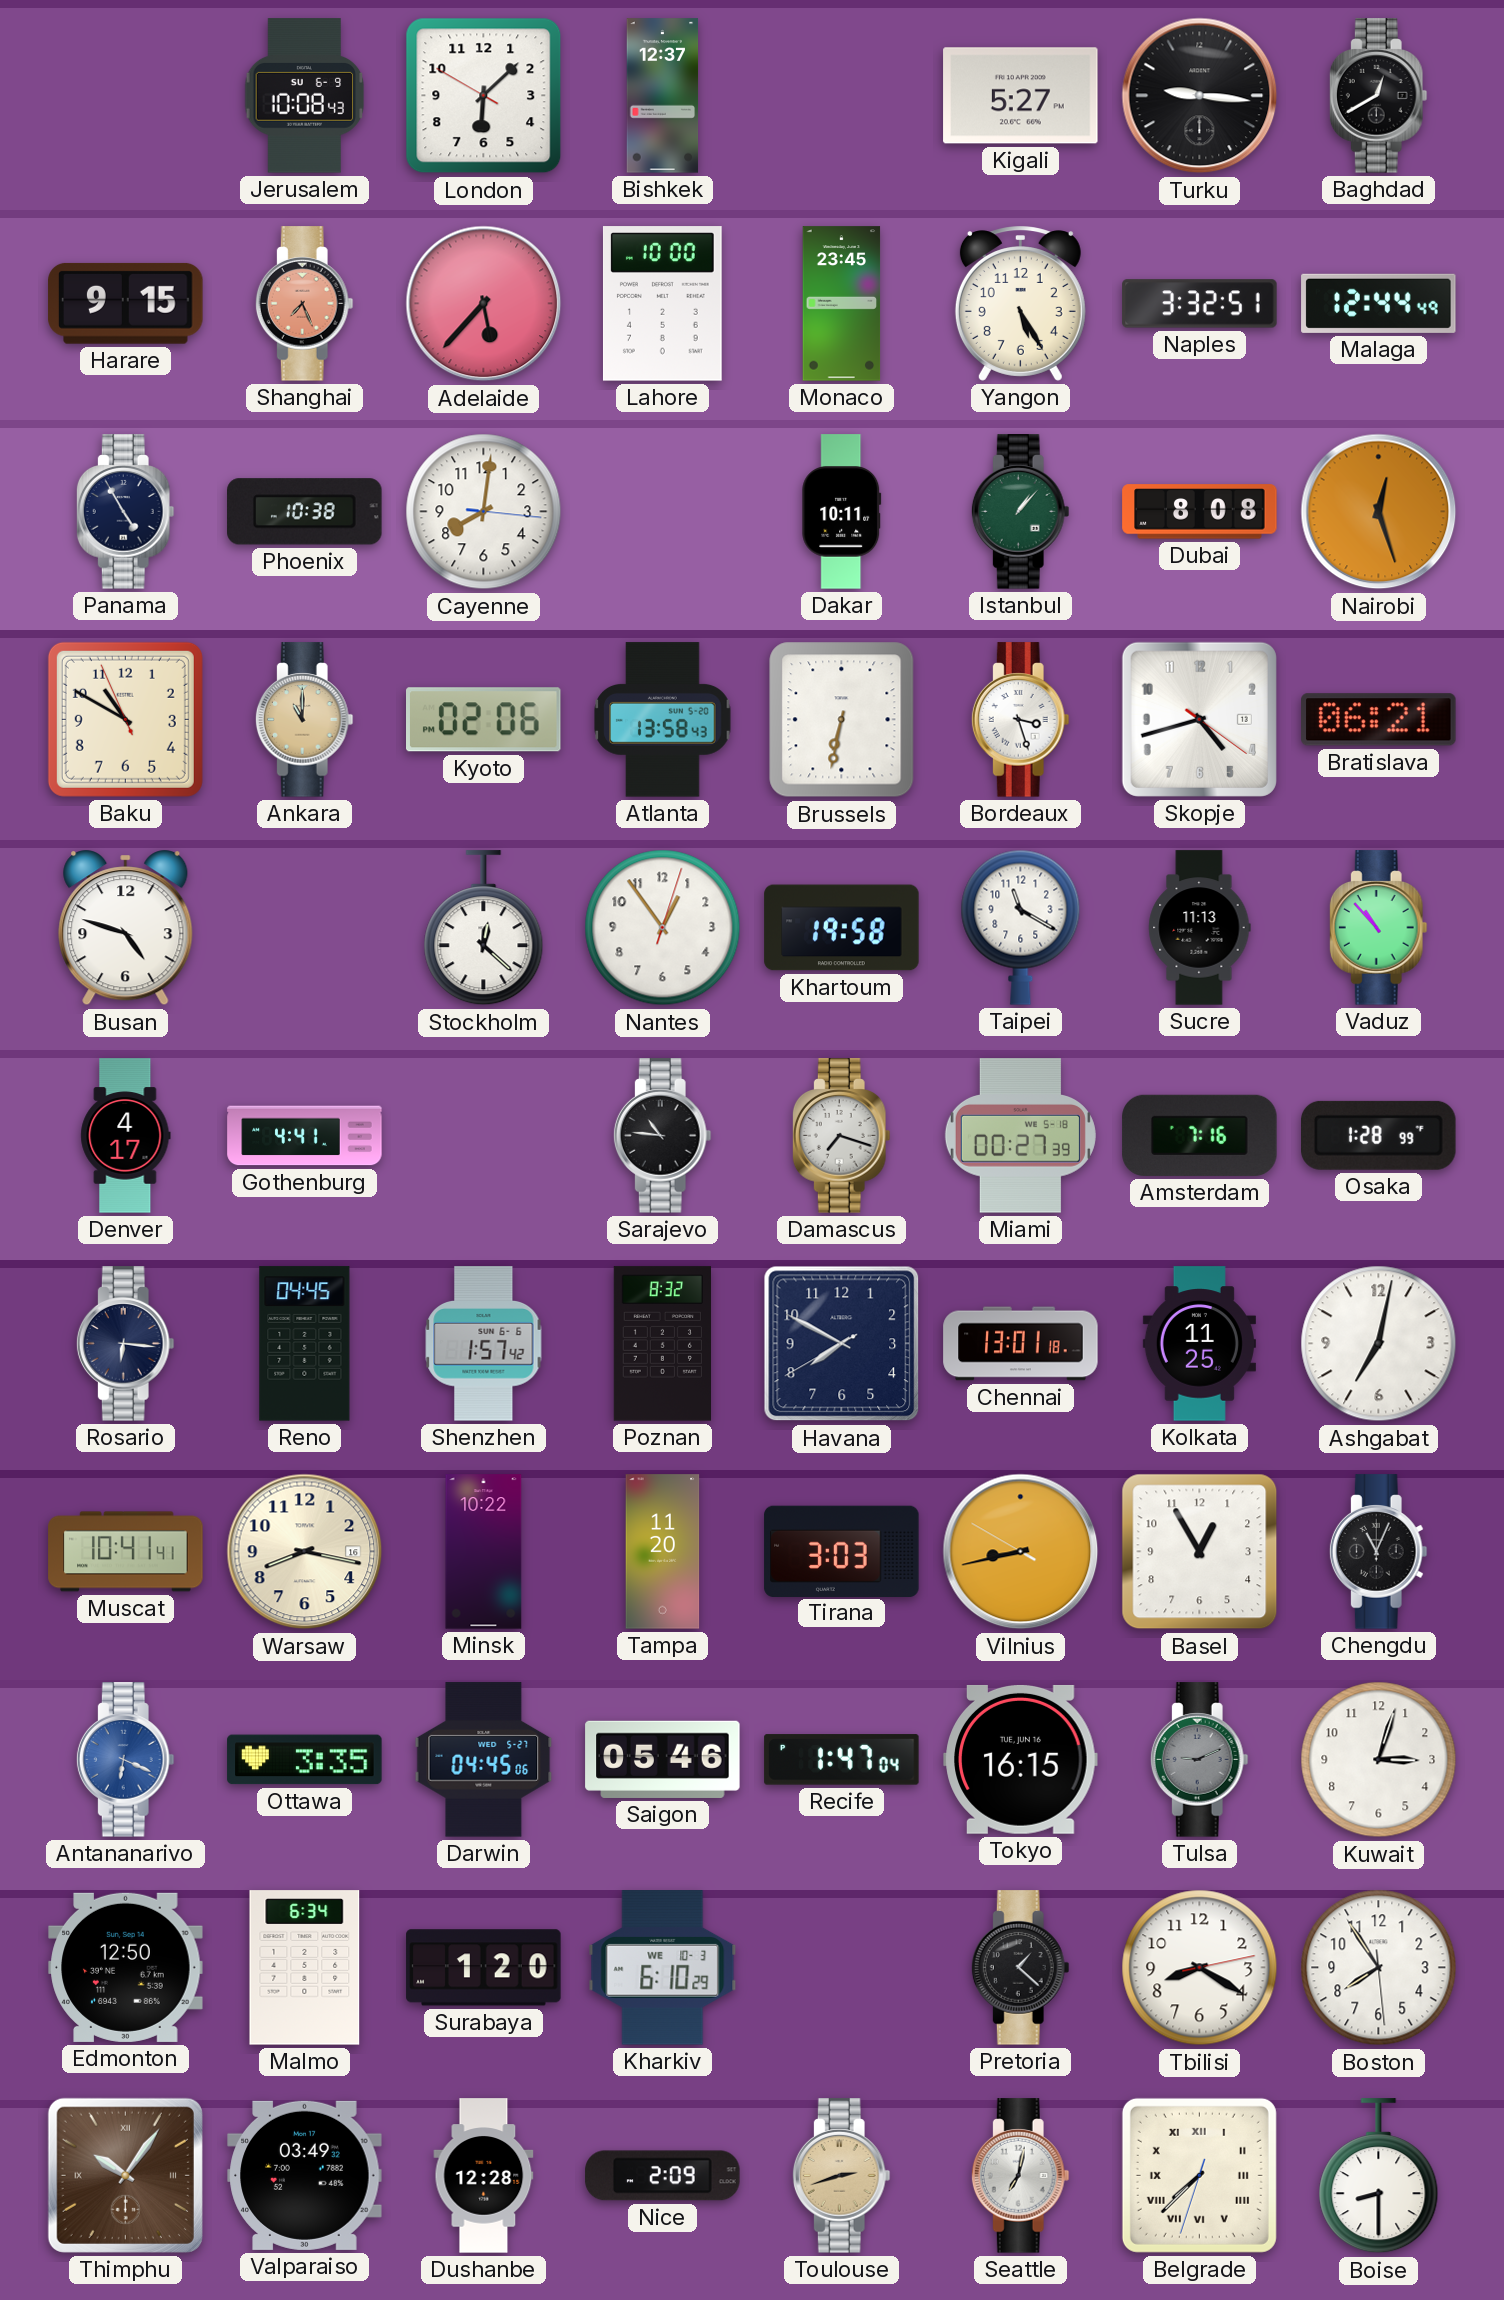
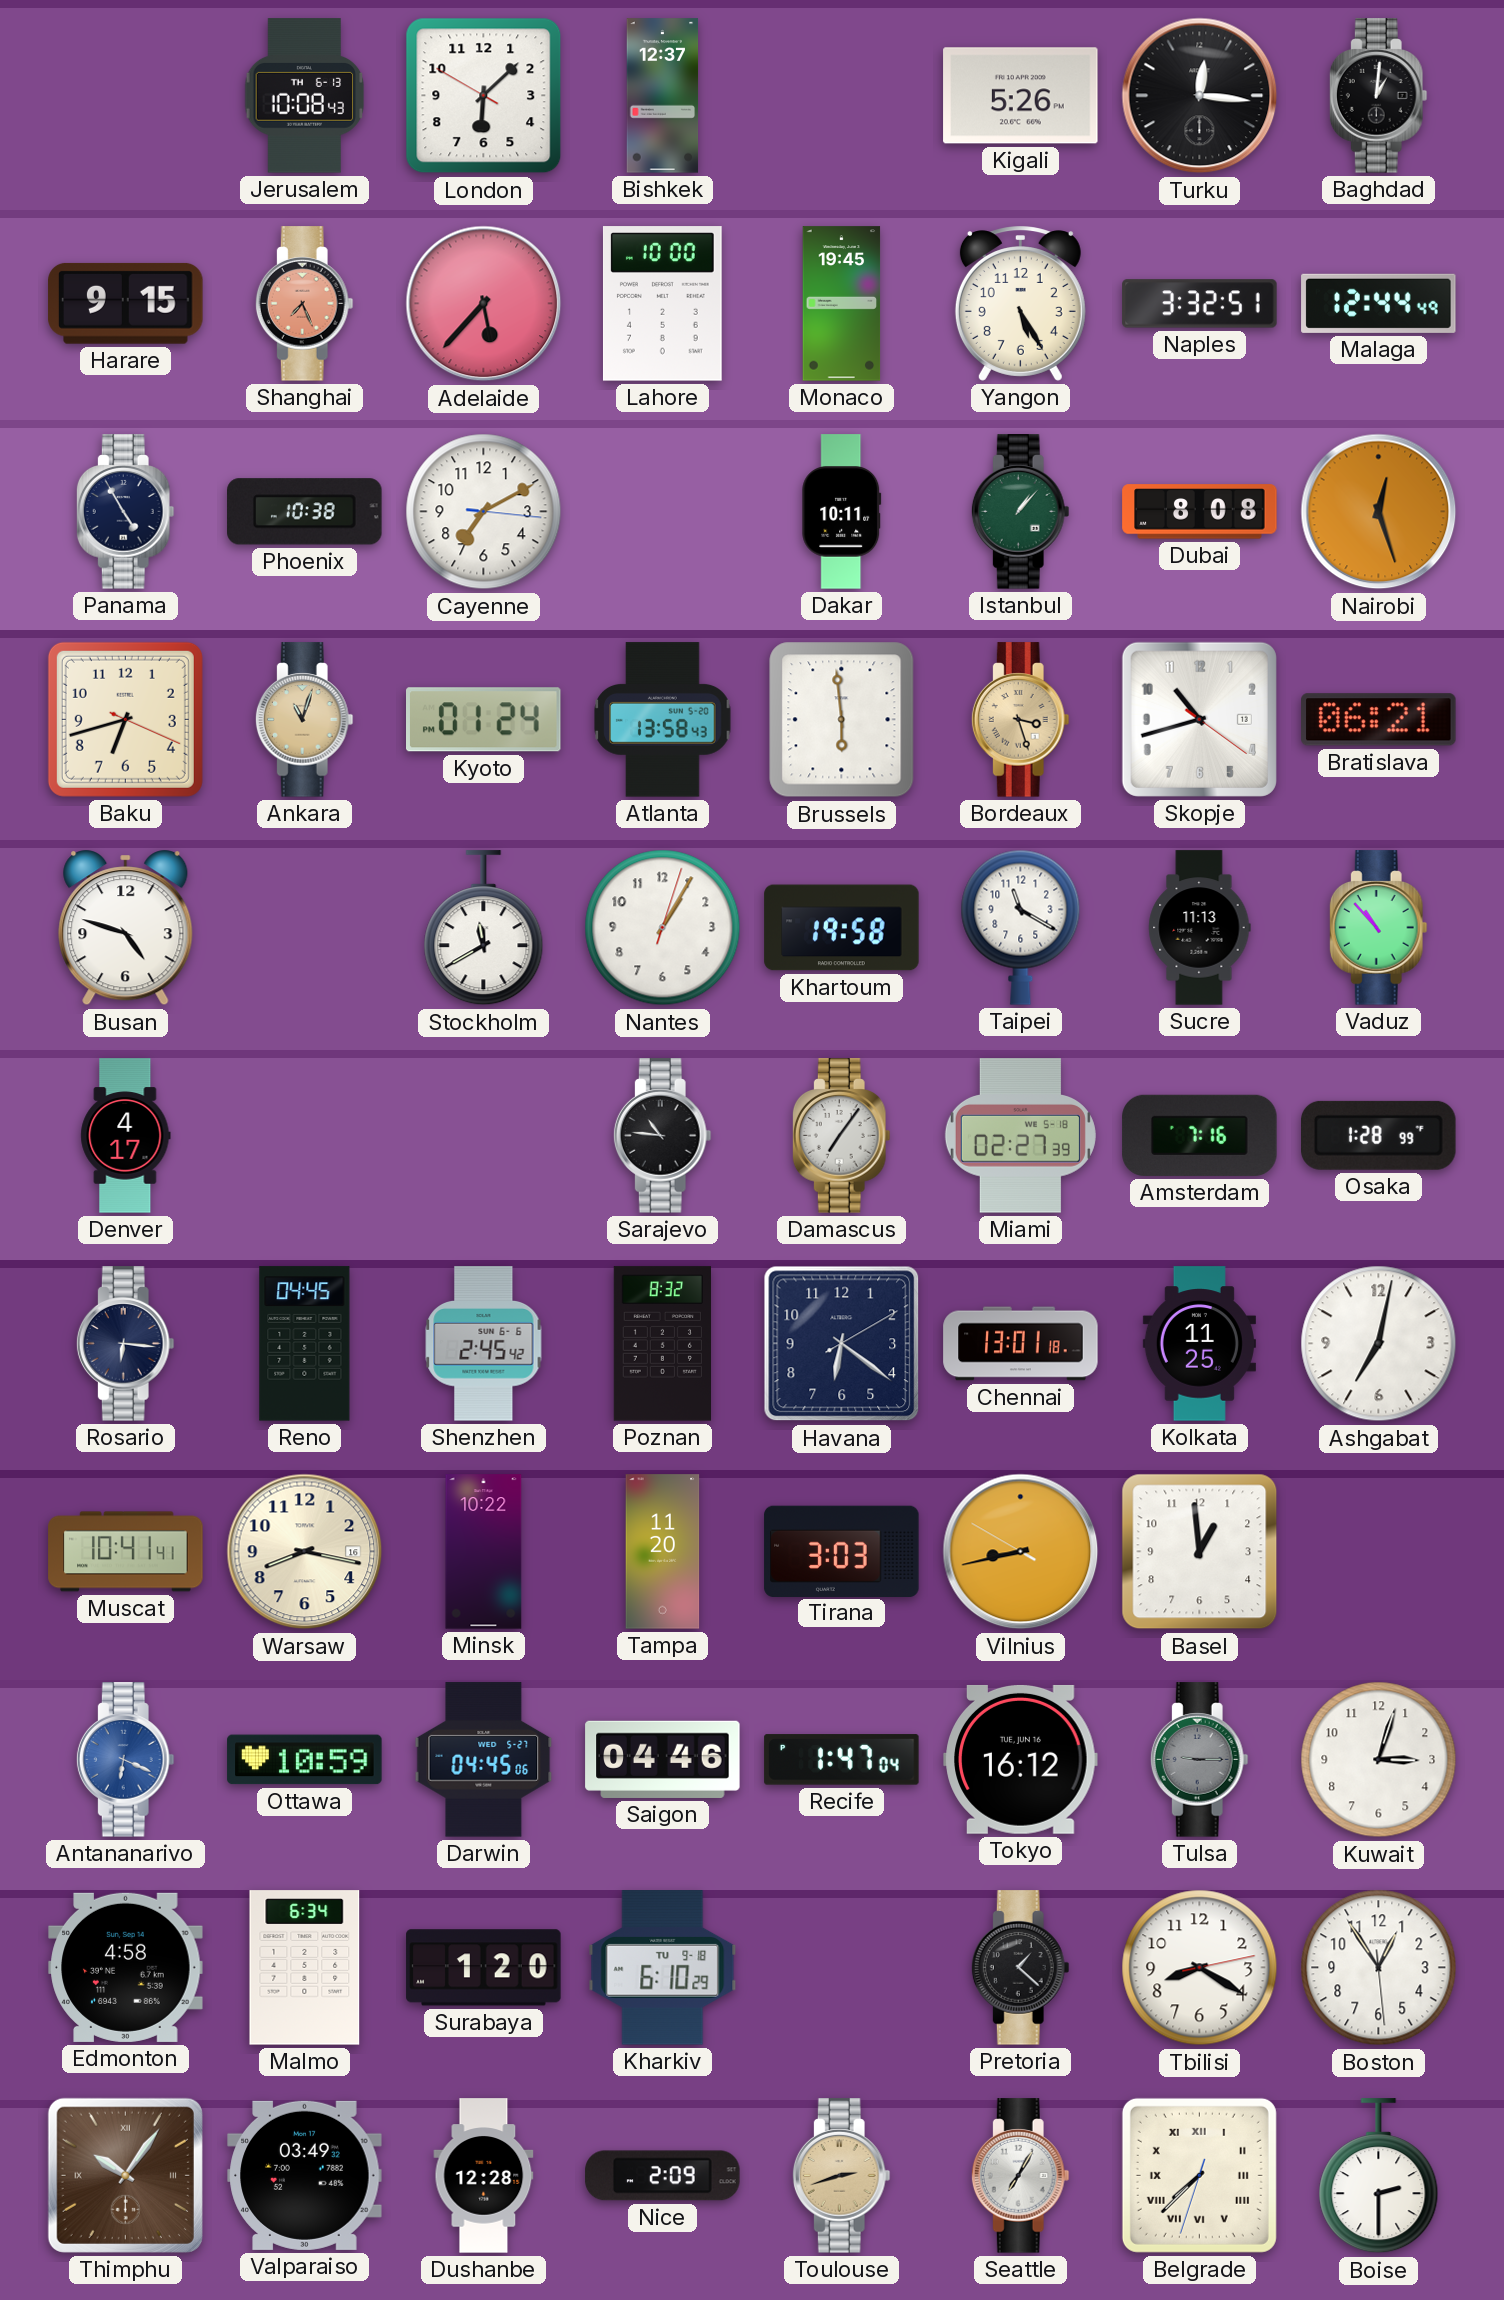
Jerusalem date: SU 6-9 -> TH 6-13
Kigali: 5:27 -> 5:26
Turku: 9:16 -> 12:16
Baghdad: 12:40 -> 1:01
Monaco: 23:45 -> 19:45
Cayenne: 8:01 -> 7:10
Baku: 10:49 -> 6:42
Ankara: 11:00 -> 11:03
Kyoto: 02:06 -> 01:24
Brussels: 6:32 -> 5:59
Bordeaux dial: white -> champagne
Skopje: 4:42 -> 10:42
Stockholm: 12:22 -> 11:40
Nantes: 12:54 -> 1:05
Gothenburg: 4:41 -> none
Damascus: 7:18 -> 7:06
Miami: 00:27 -> 02:27
Shenzhen: 1:57 -> 2:45
Havana: 7:49 -> 6:21
Basel: 12:55 -> 12:59
Chengdu: 11:04 -> none
Ottawa: 3:35 -> 10:59
Saigon: 05:46 -> 04:46
Tokyo: 16:15 -> 16:12
Tulsa: 9:11 -> 9:15
Edmonton: 12:50 -> 4:58
Kharkiv date: WE 10-3 -> TU 9-18
Boston: 7:54 -> 12:54
Seattle: 7:02 -> 7:05
Boise: 8:30 -> 2:30
